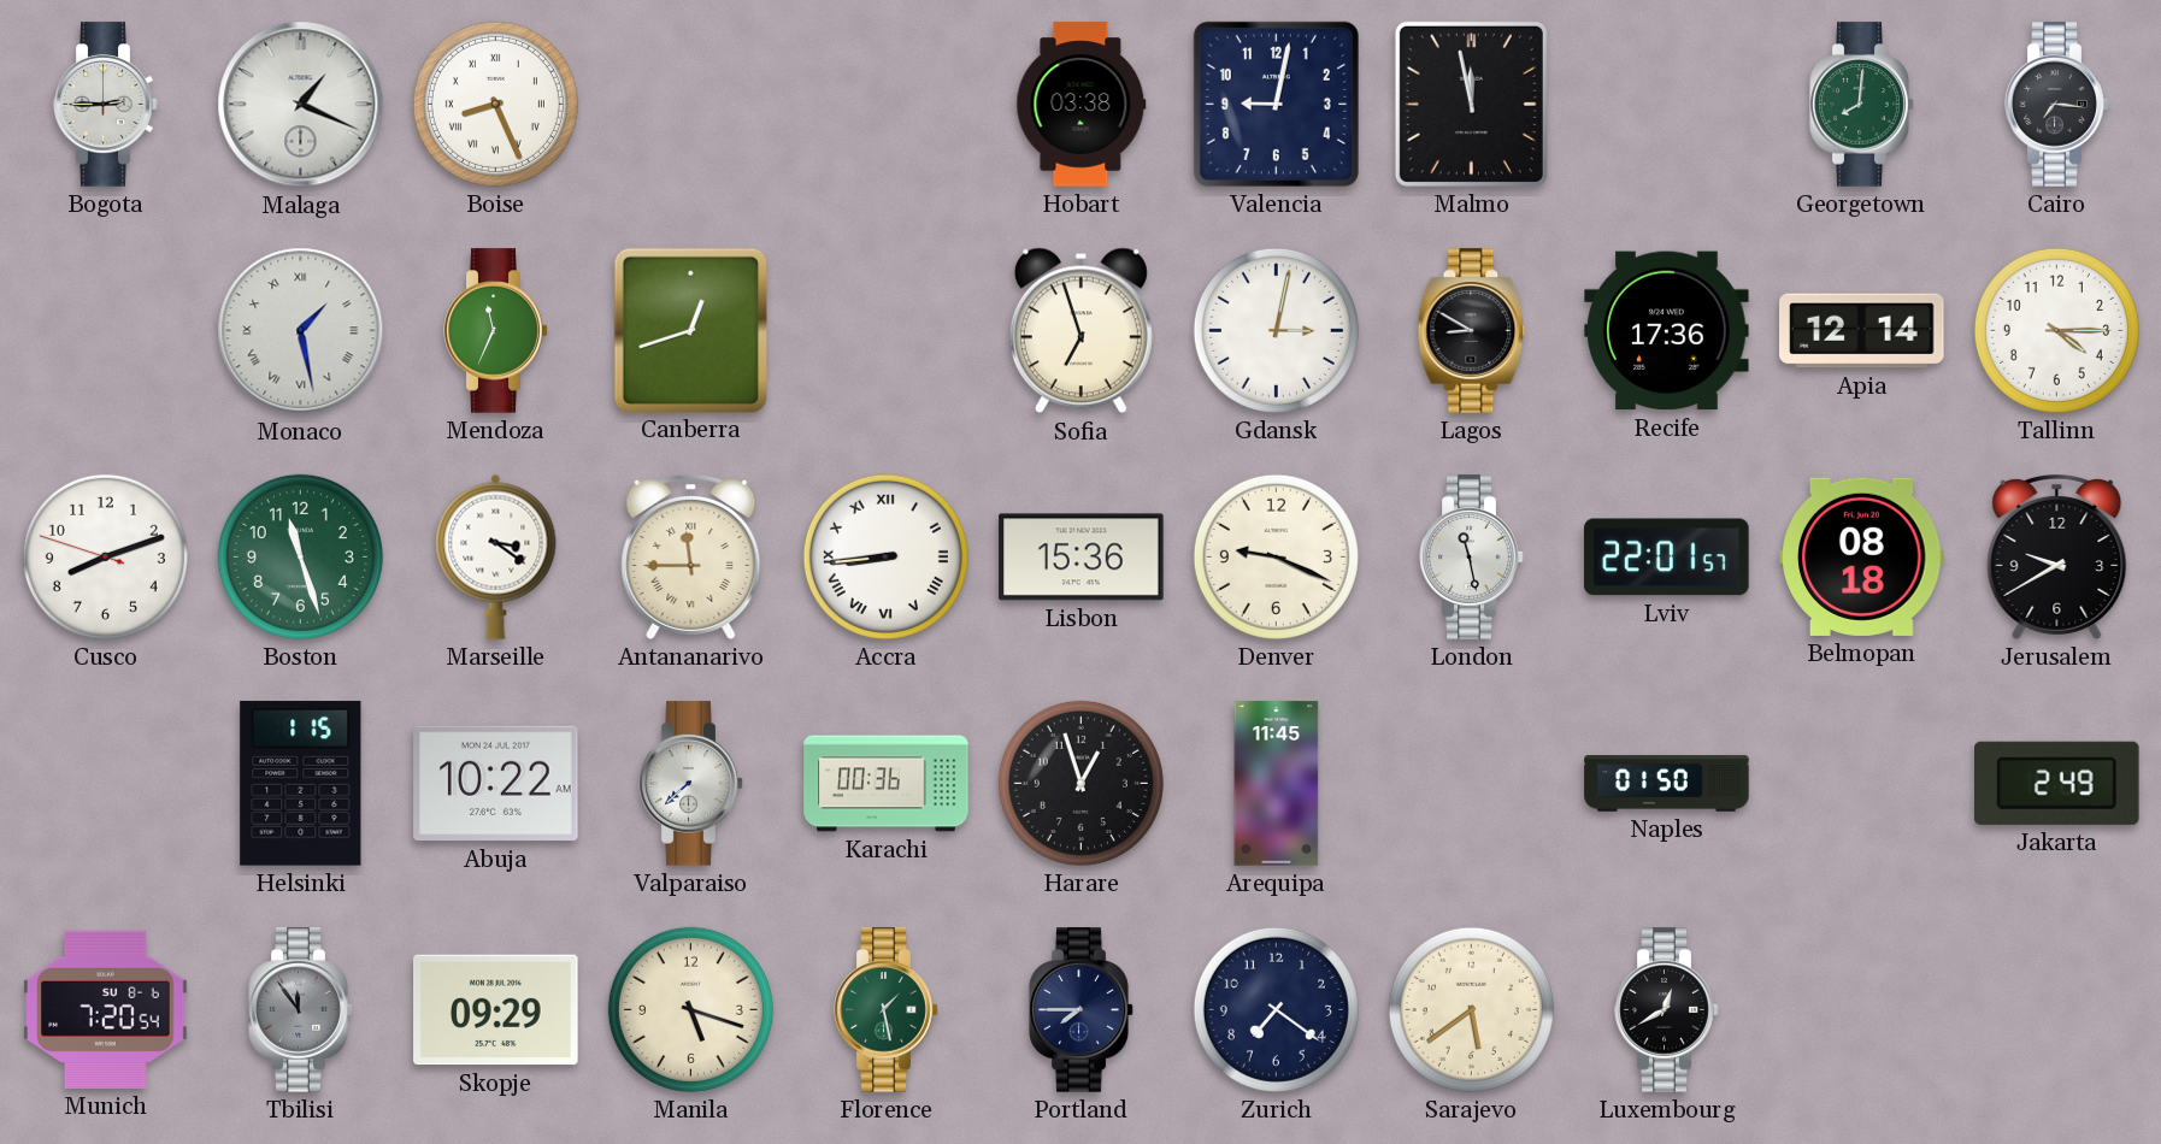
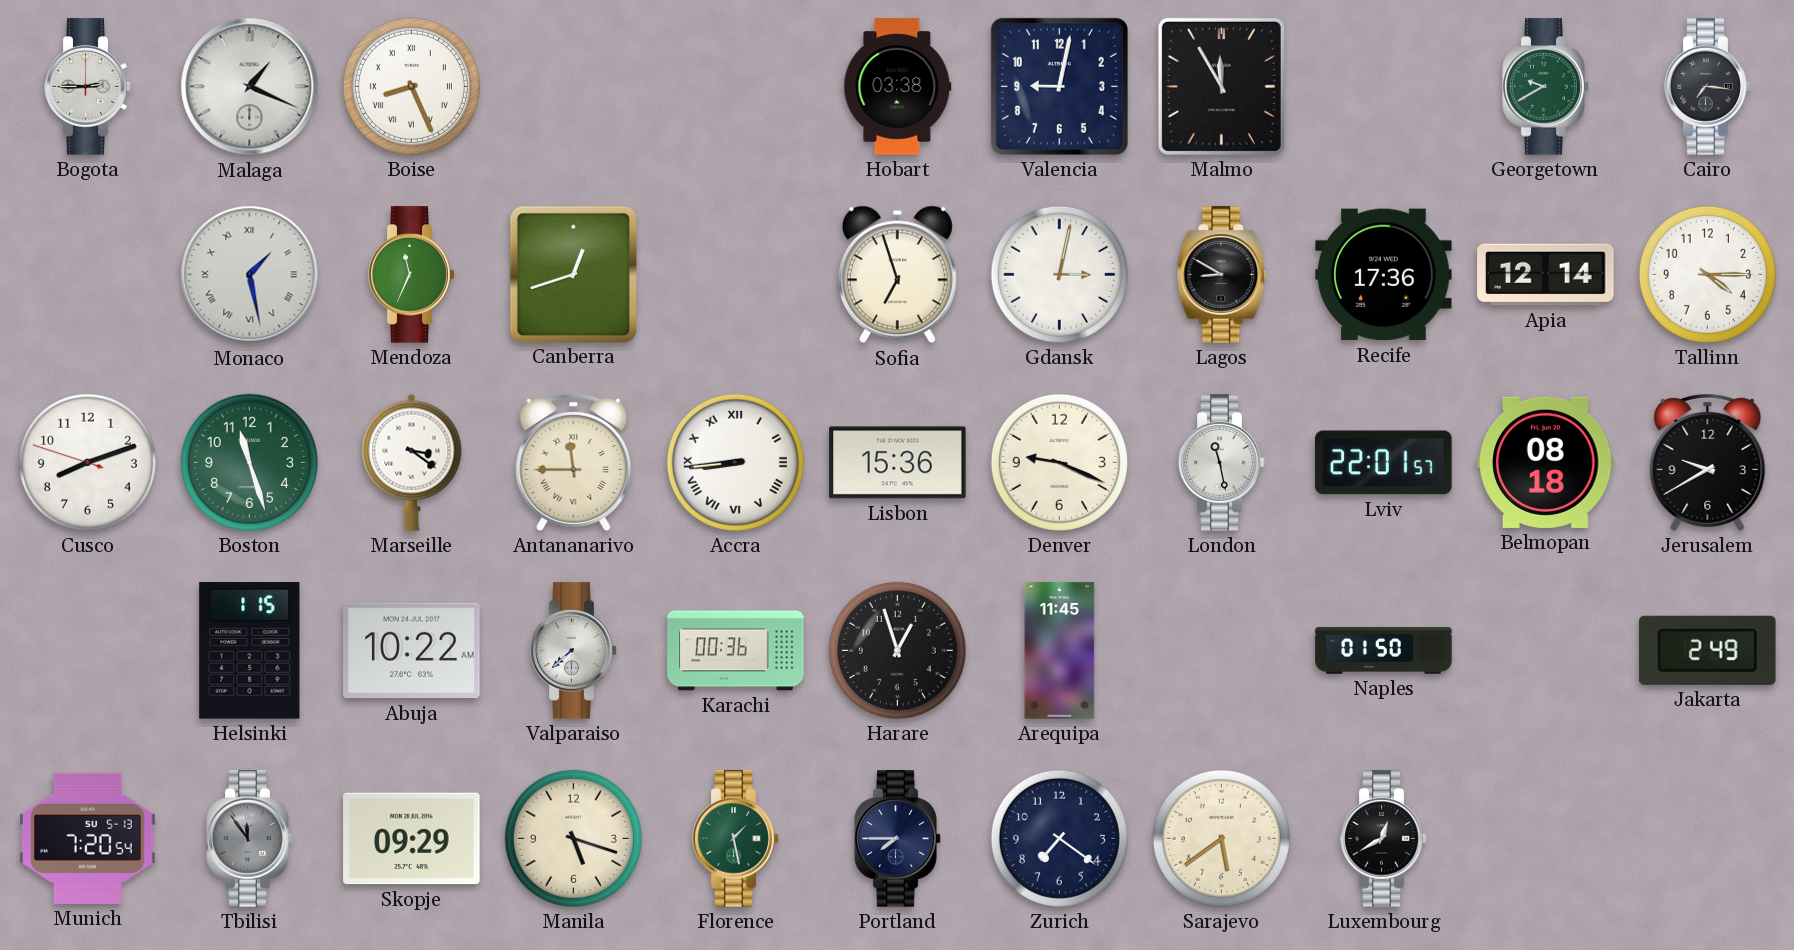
Malmo: 11:58 -> 11:55
Georgetown: 8:01 -> 9:40
Munich date: SU 8-6 -> SU 5-13
